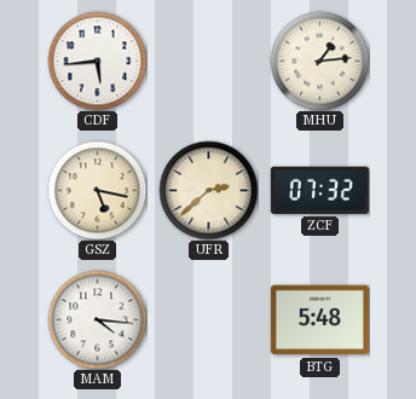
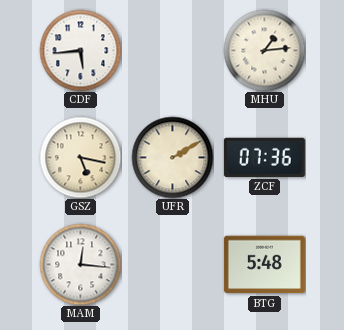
UFR: 2:38 -> 2:10
ZCF: 07:32 -> 07:36
MAM: 4:16 -> 12:16
